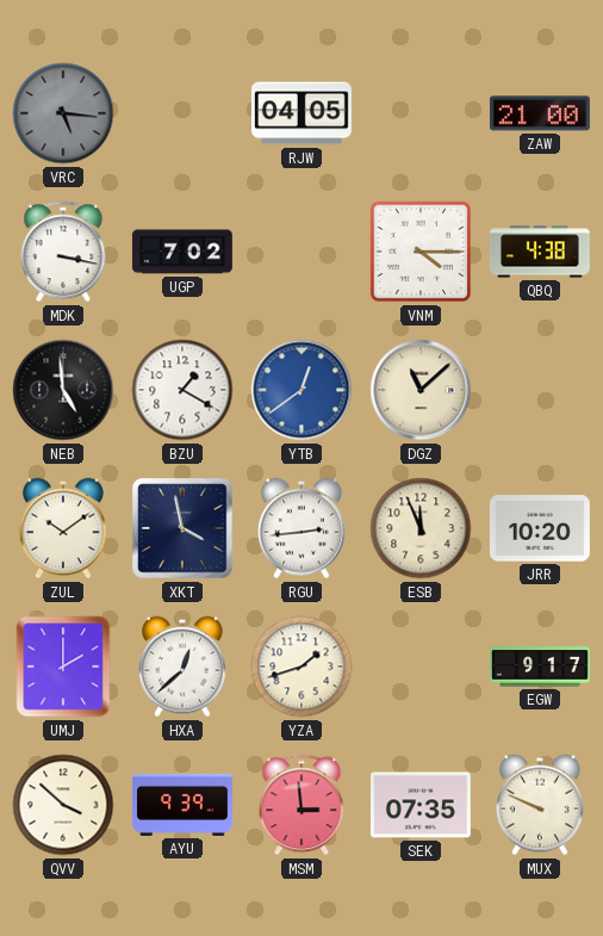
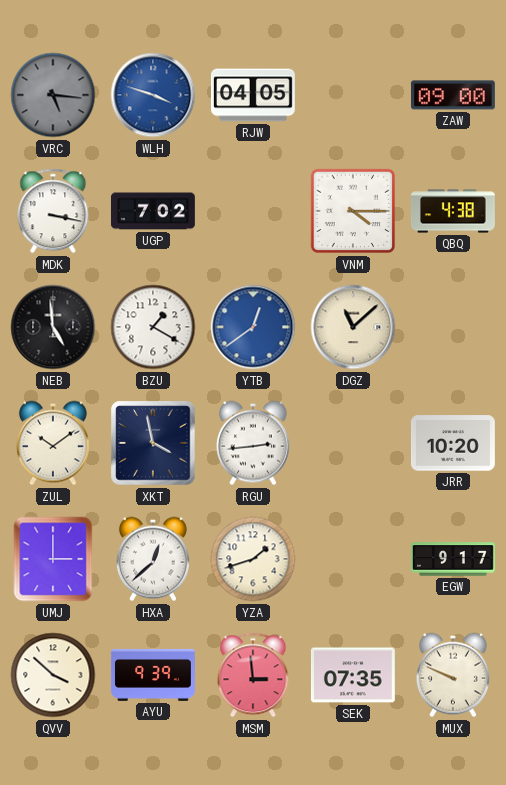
WLH: none -> 3:48
ZAW: 21:00 -> 09:00
ESB: 11:56 -> none
UMJ: 2:00 -> 3:00
